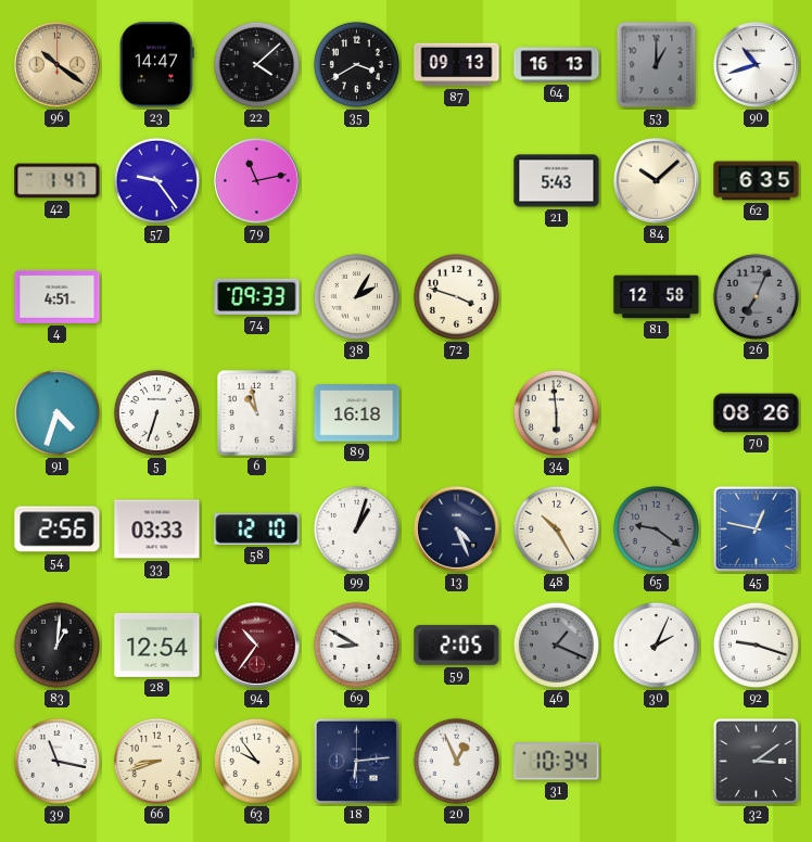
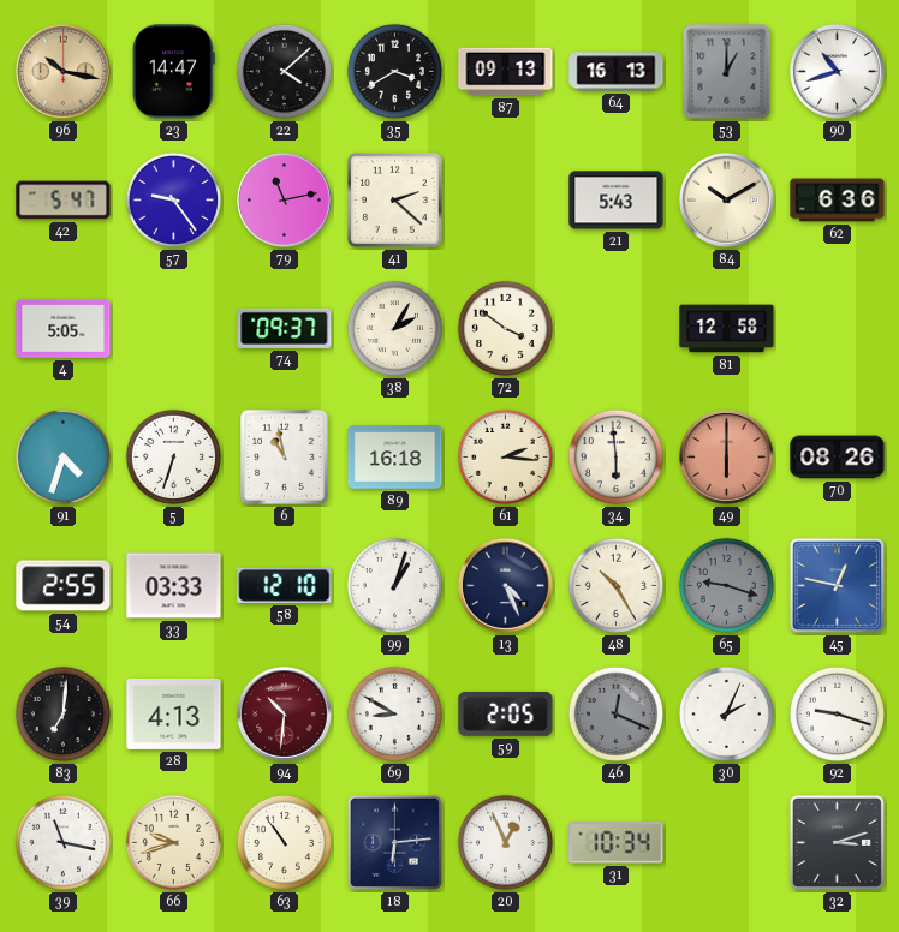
96: 10:21 -> 10:17
42: 1:47 -> 5:47
41: none -> 2:22
84: 10:08 -> 10:10
62: 6:35 -> 6:36
4: 4:51 -> 5:05
74: 09:33 -> 09:37
72: 3:48 -> 3:51
26: 7:04 -> none
61: none -> 2:16
49: none -> 6:00
54: 2:56 -> 2:55
65: 9:21 -> 9:18
83: 1:01 -> 7:01
28: 12:54 -> 4:13
94: 10:36 -> 10:31
46: 1:19 -> 12:19
66: 8:42 -> 9:42
63: 9:54 -> 10:54
32: 3:09 -> 3:12
